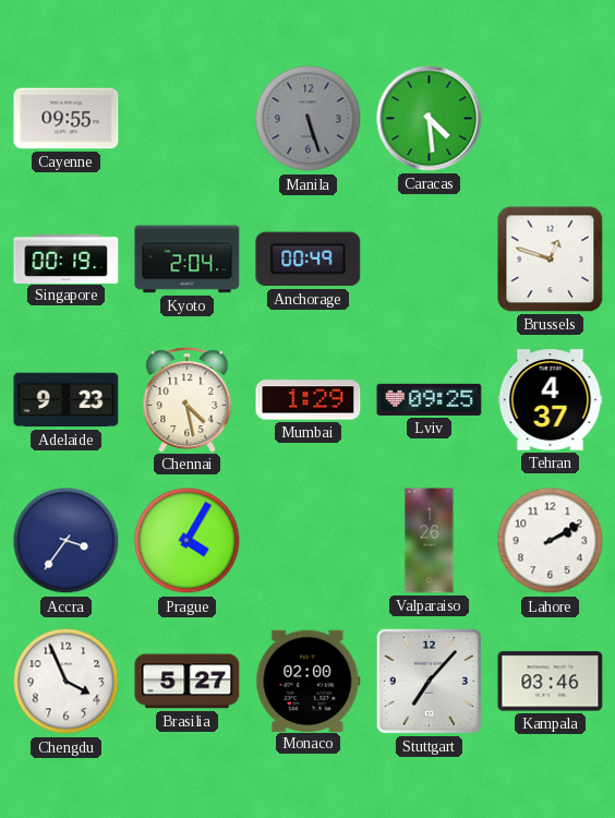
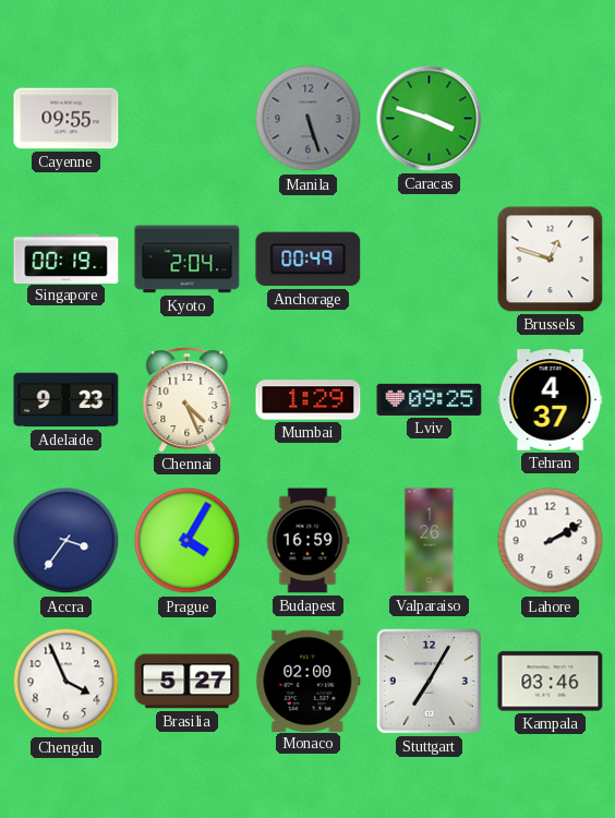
Caracas: 4:29 -> 3:48
Chennai: 4:28 -> 4:26
Budapest: none -> 16:59
Stuttgart: 7:07 -> 7:05
